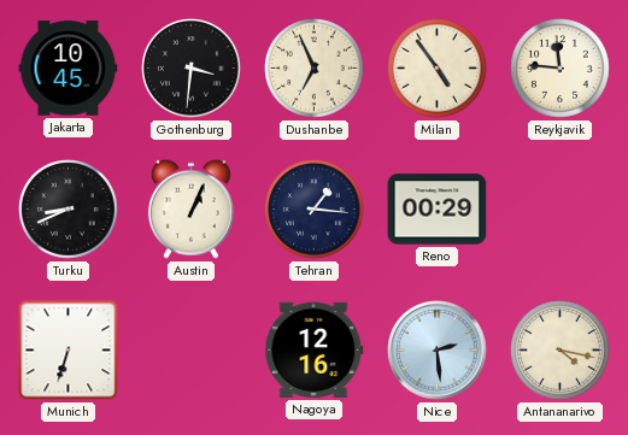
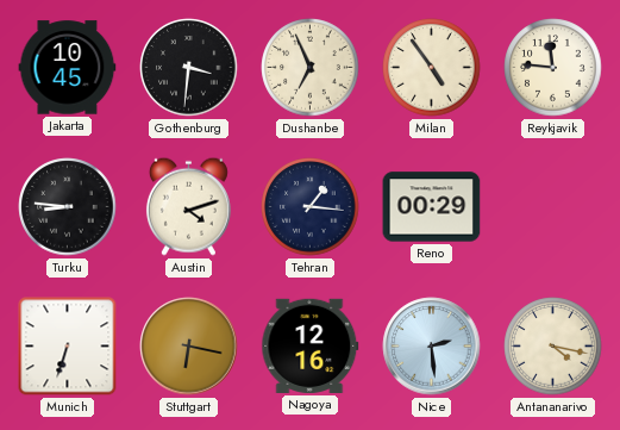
Turku: 8:41 -> 8:46
Austin: 1:04 -> 4:12
Stuttgart: none -> 6:17
